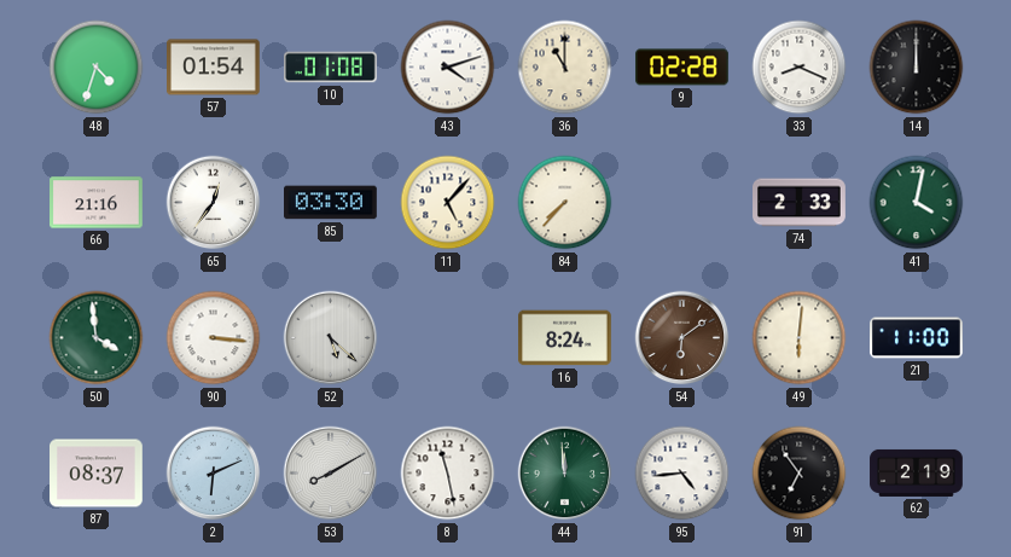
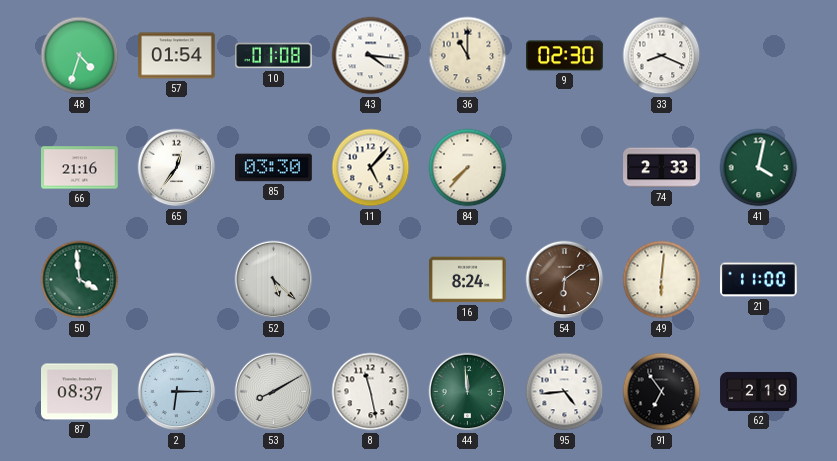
43: 4:12 -> 4:16
9: 02:28 -> 02:30
14: 12:00 -> none
90: 3:16 -> none
2: 6:11 -> 6:15
